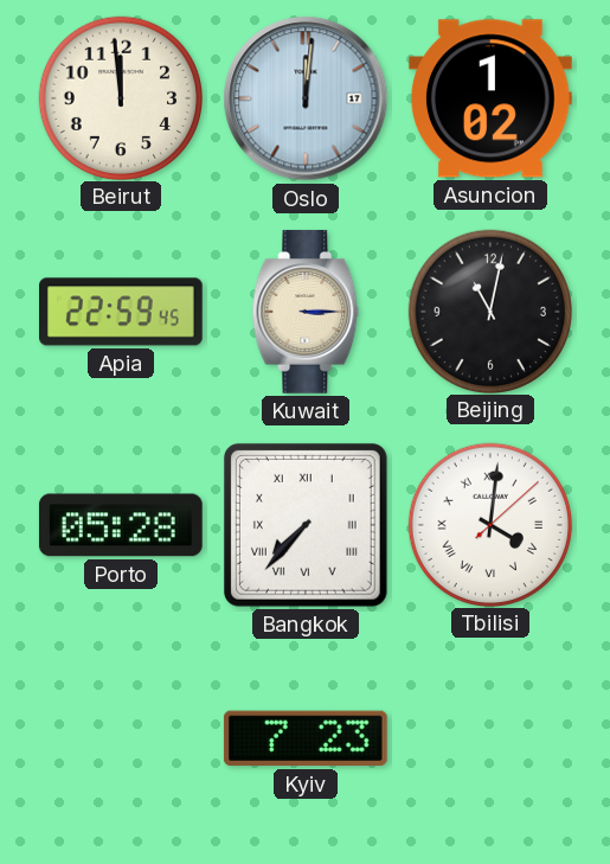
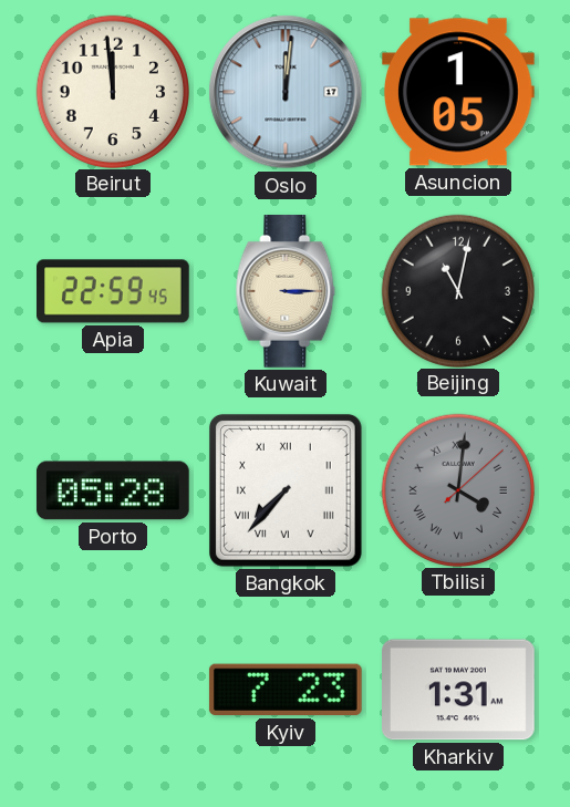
Asuncion: 1:02 -> 1:05
Tbilisi dial: white -> grey
Kharkiv: none -> 1:31
